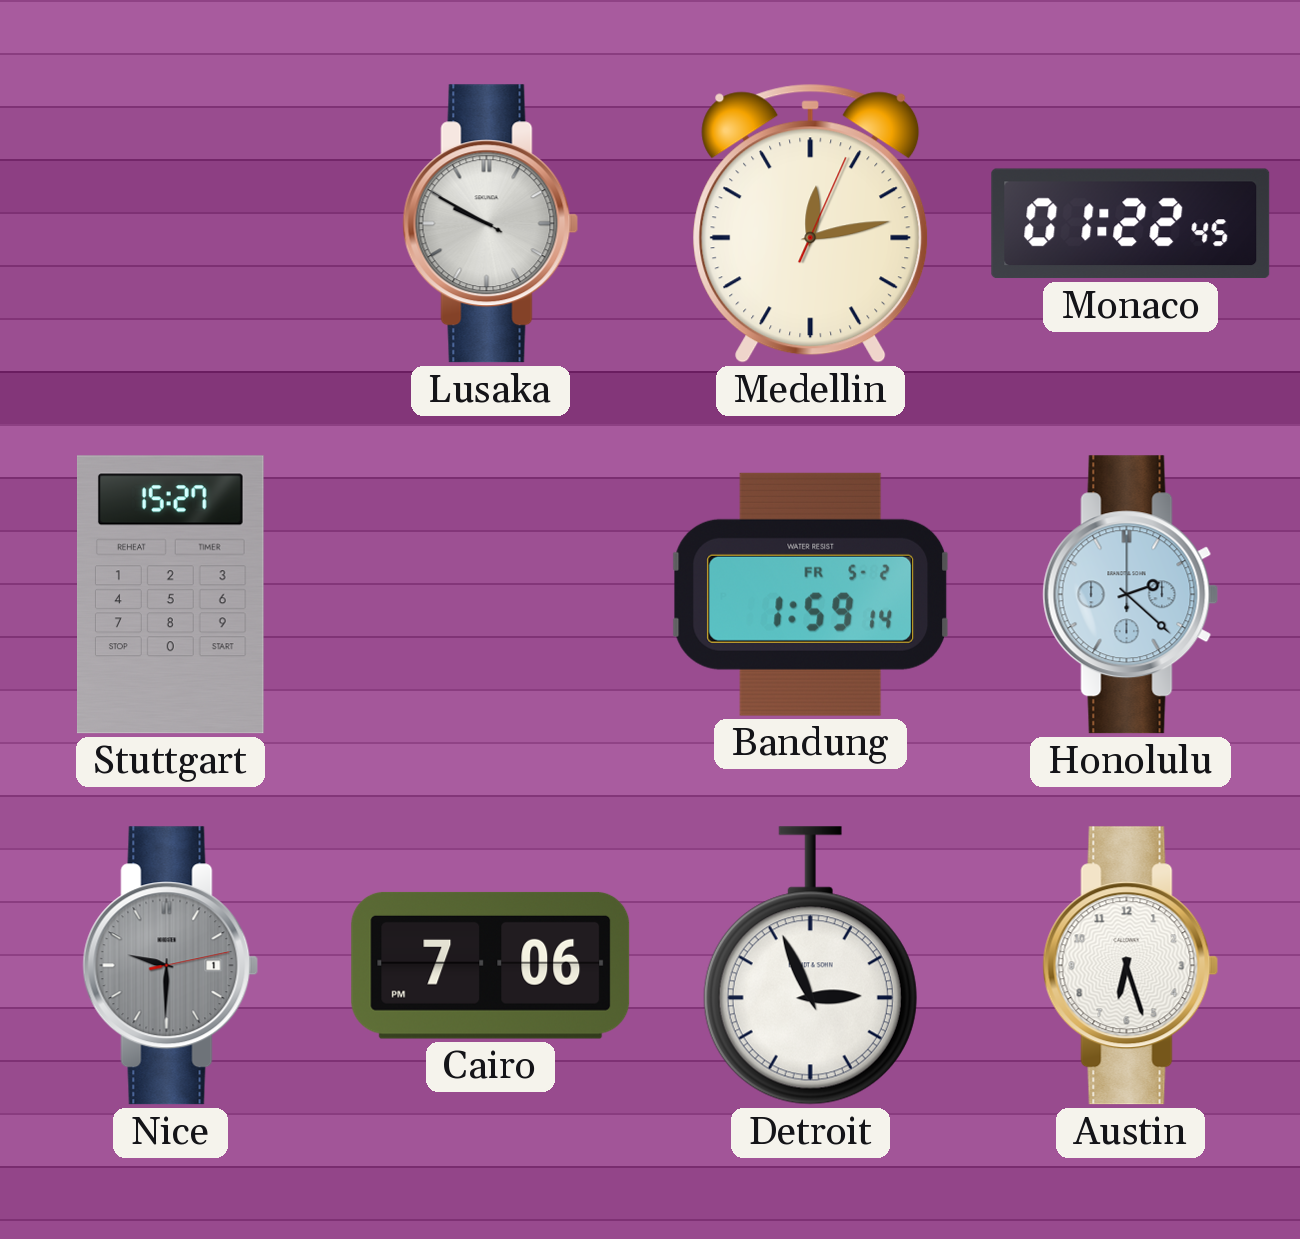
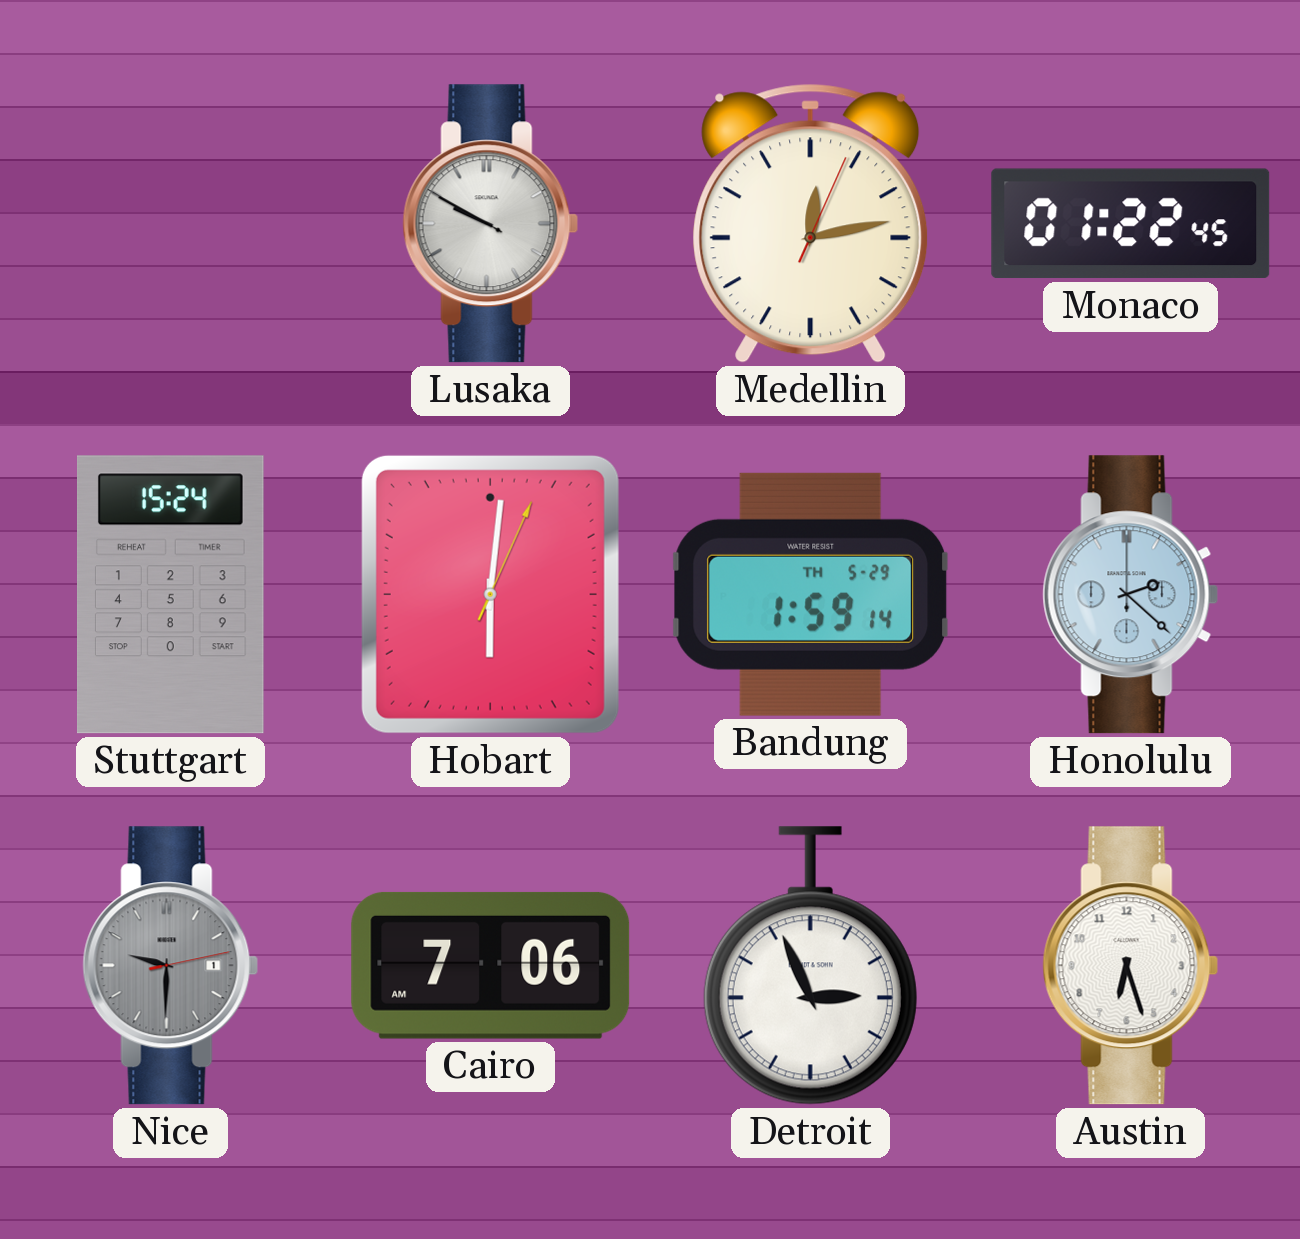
Stuttgart: 15:27 -> 15:24
Hobart: none -> 6:01
Bandung date: FR 5-2 -> TH 5-29
Cairo: 7:06 PM -> 7:06 AM
